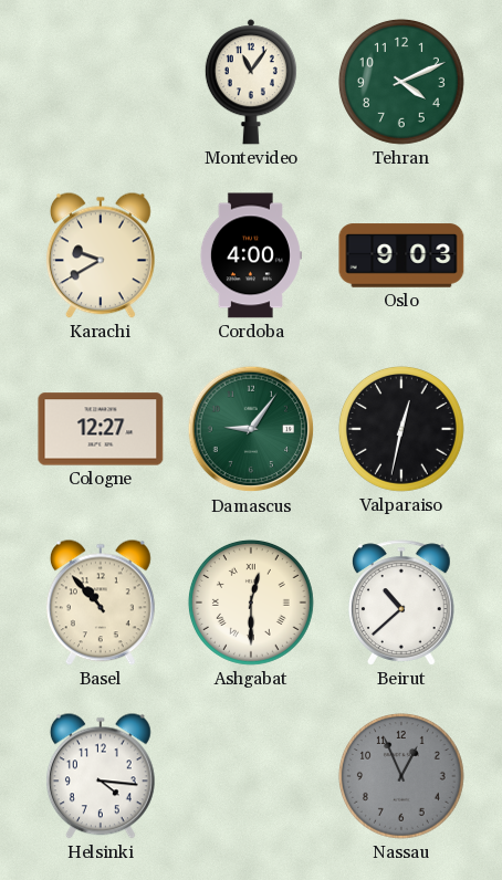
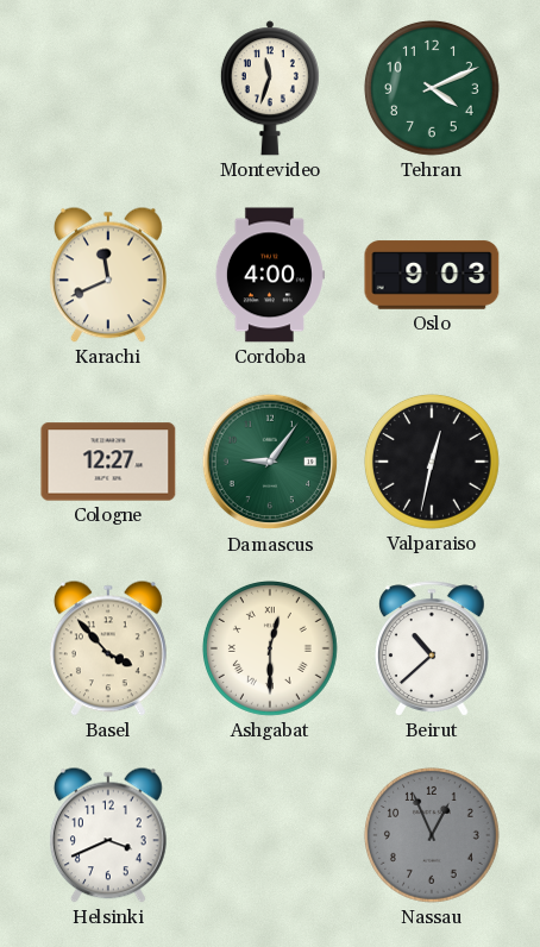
Montevideo: 11:06 -> 11:33
Karachi: 9:40 -> 11:41
Basel: 10:53 -> 3:53
Helsinki: 4:16 -> 3:41
